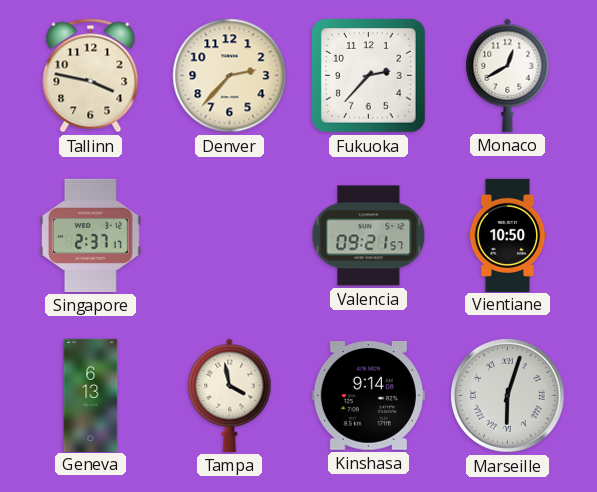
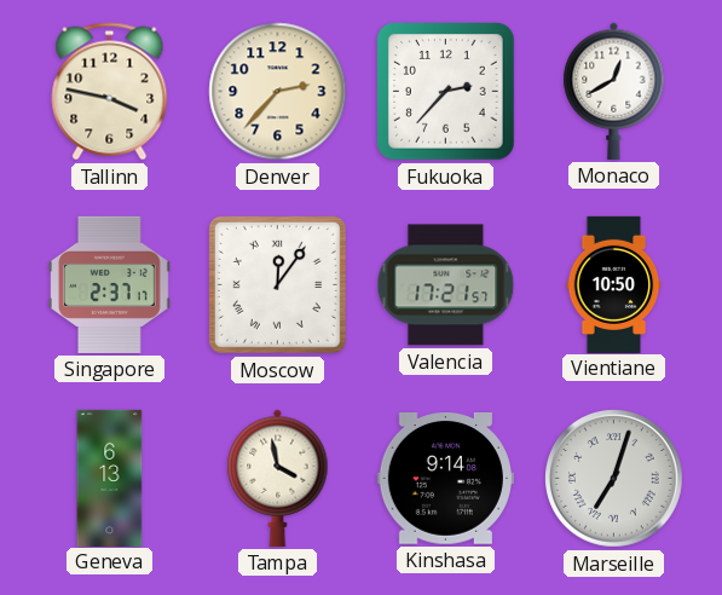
Moscow: none -> 12:06
Valencia: 09:21 -> 17:21
Marseille: 6:03 -> 7:03
